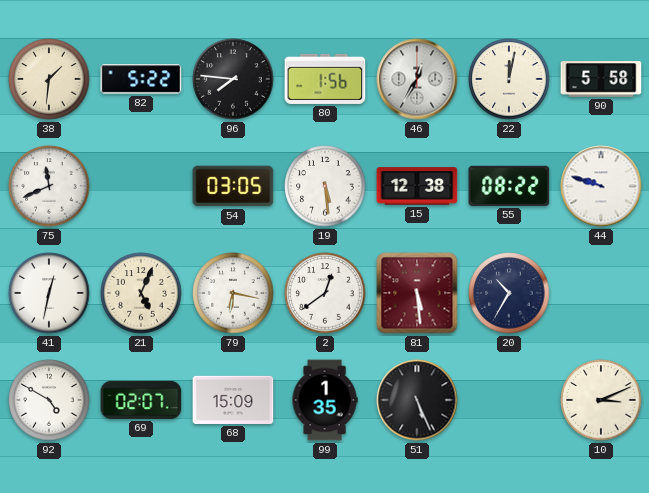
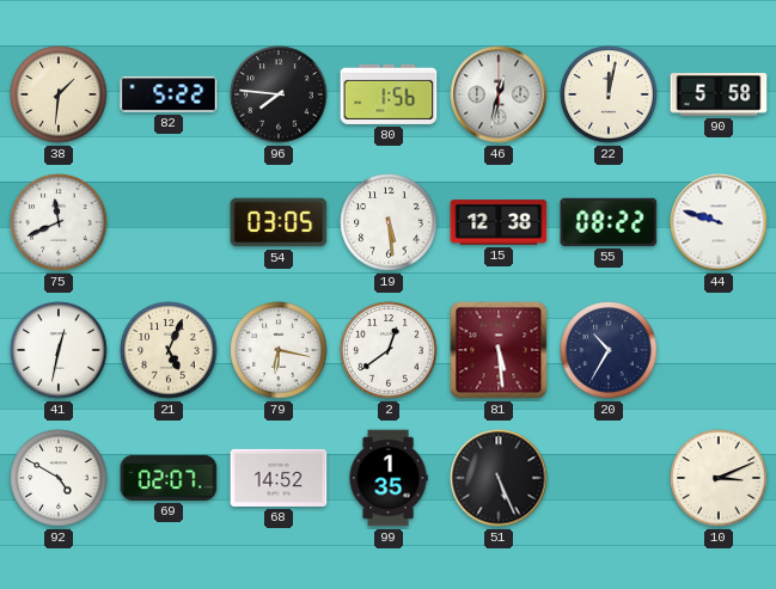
46: 12:35 -> 12:32
68: 15:09 -> 14:52
